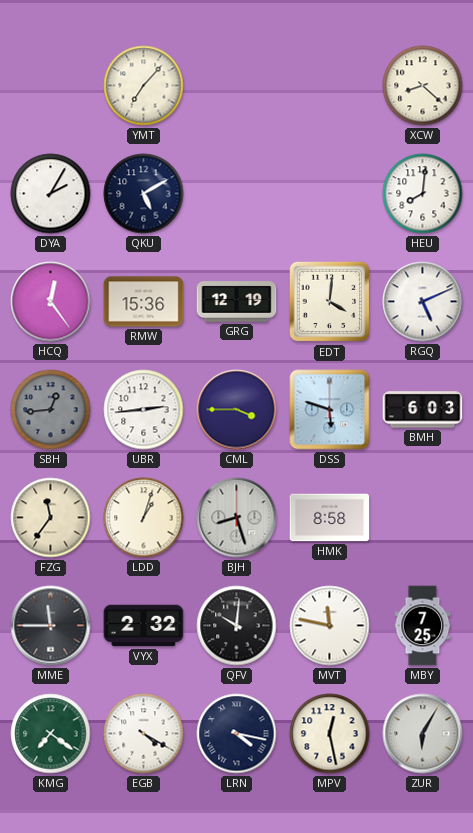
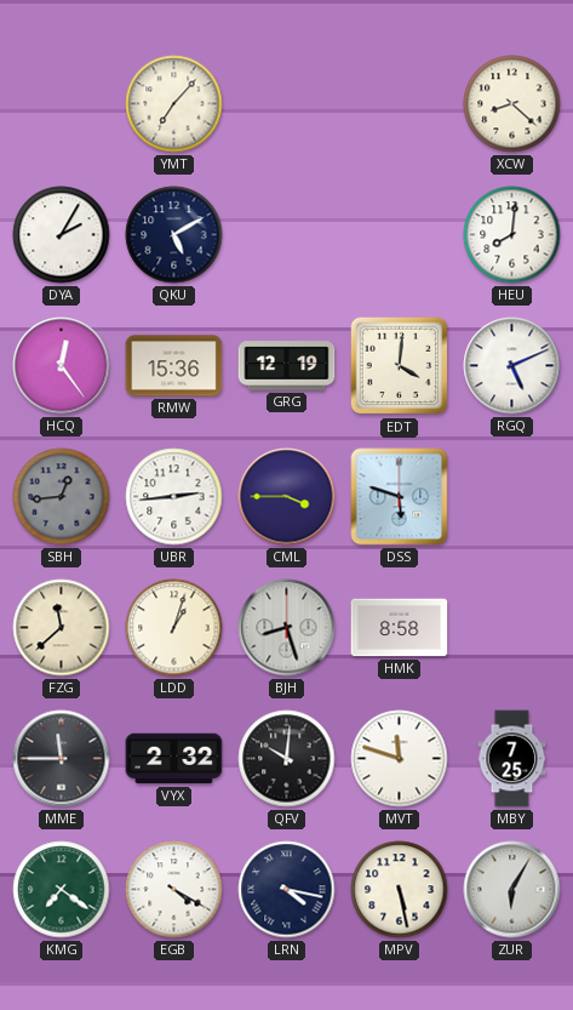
BMH: 6:03 -> none
FZG: 11:36 -> 11:38
MVT: 11:47 -> 11:48
MPV: 12:28 -> 5:28
